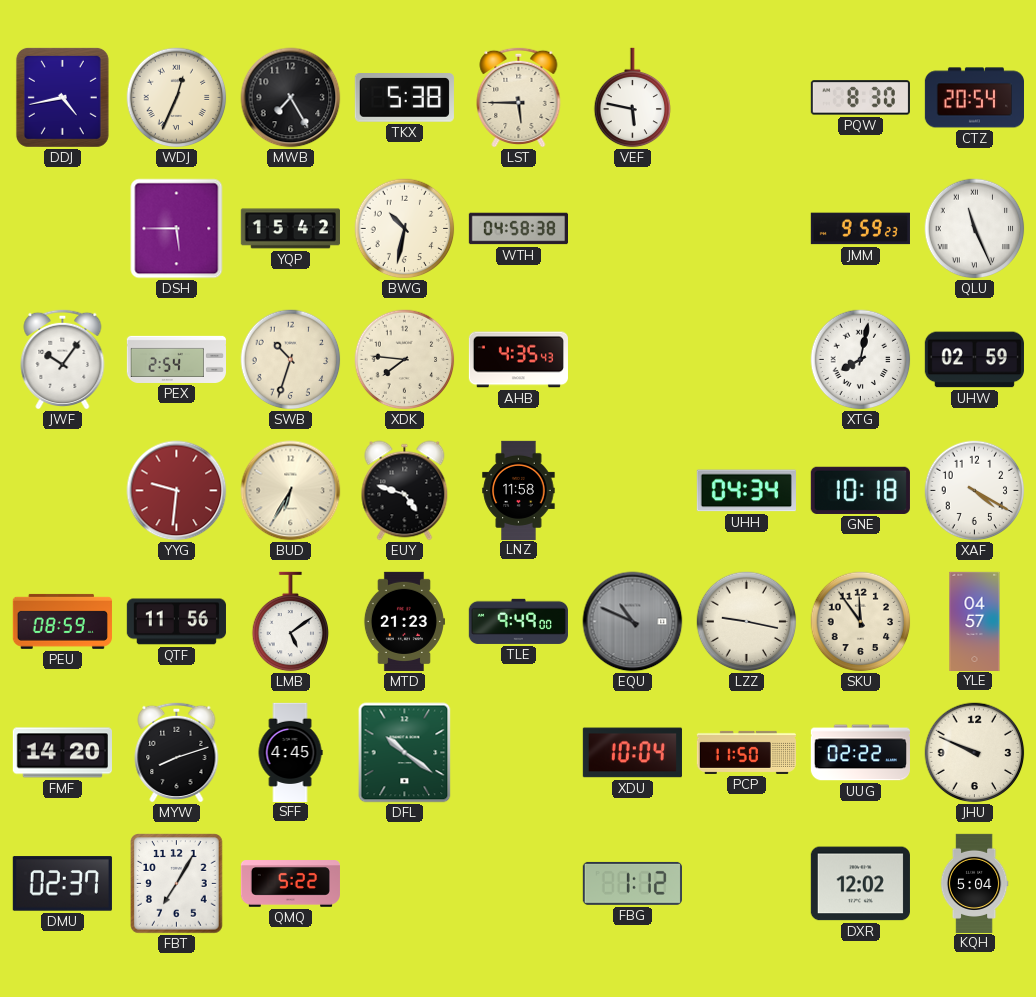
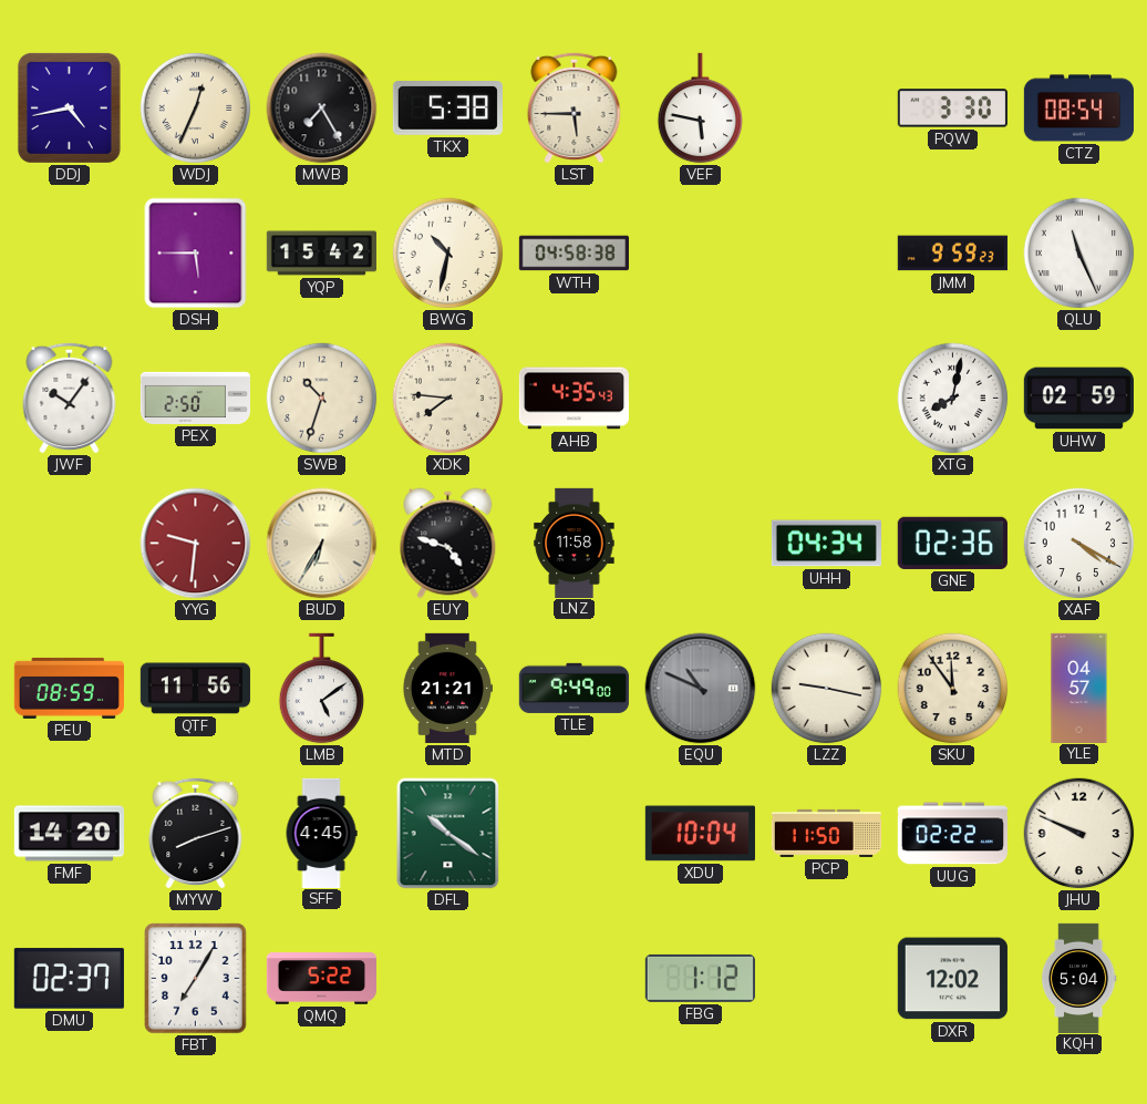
PQW: 8:30 -> 3:30
CTZ: 20:54 -> 08:54
PEX: 2:54 -> 2:50
GNE: 10:18 -> 02:36
MTD: 21:23 -> 21:21
